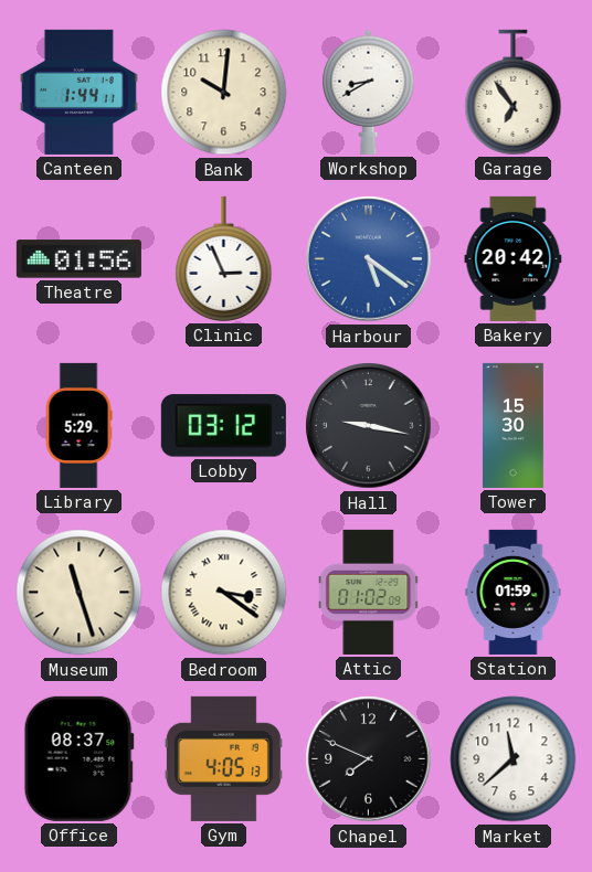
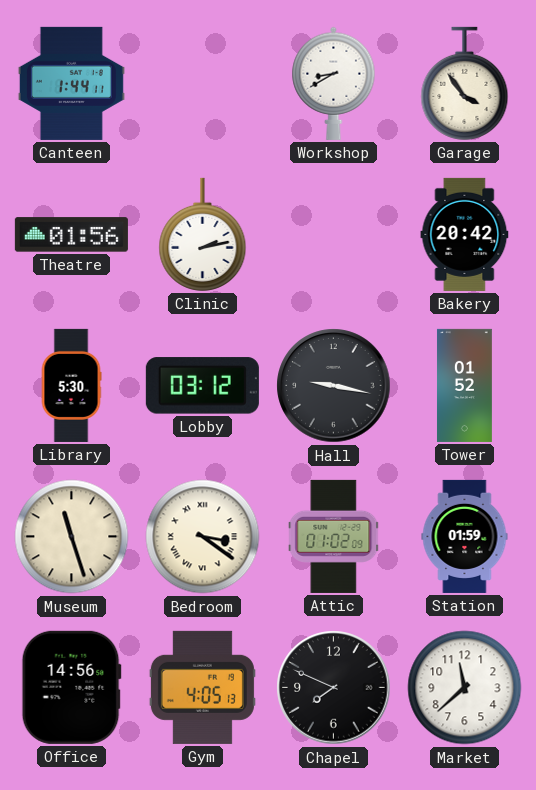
Bank: 10:01 -> none
Garage: 6:54 -> 3:54
Clinic: 2:56 -> 2:13
Harbour: 5:21 -> none
Library: 5:29 -> 5:30
Tower: 15:30 -> 01:52
Office: 08:37 -> 14:56
